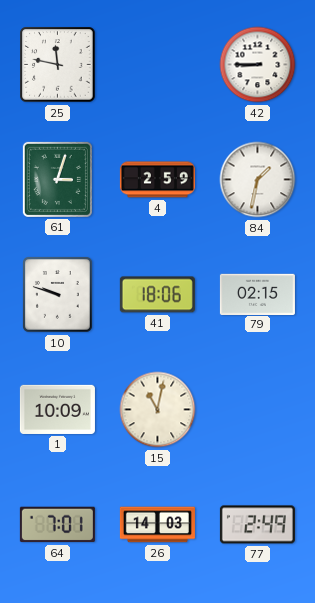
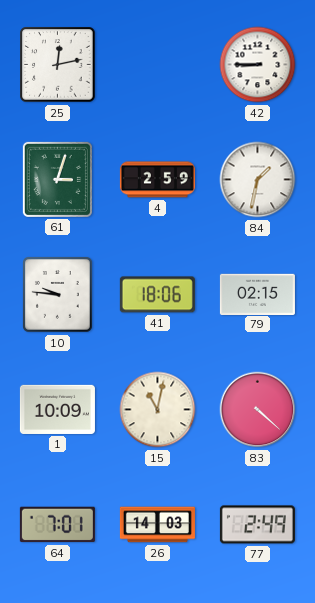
25: 11:47 -> 12:13
10: 9:48 -> 9:46
83: none -> 4:22
